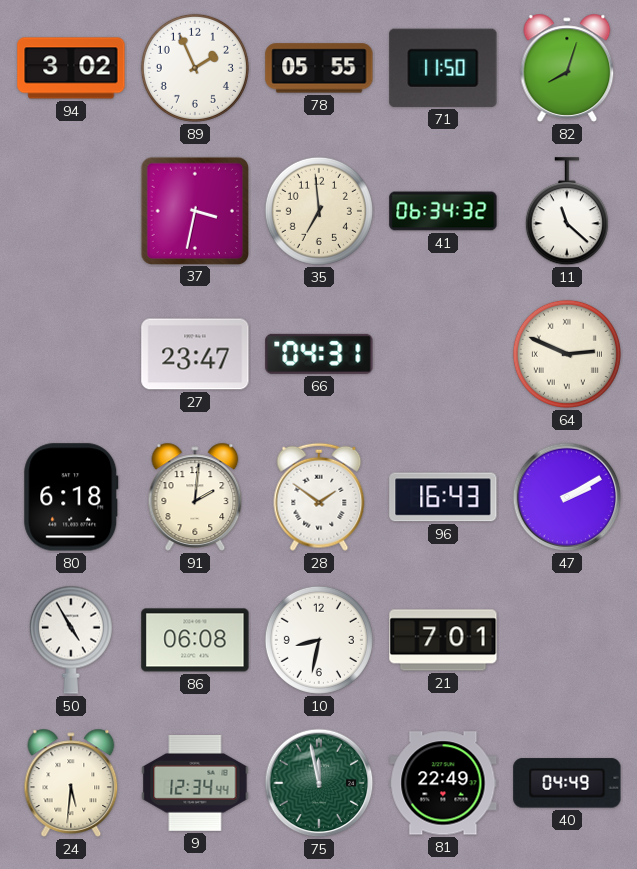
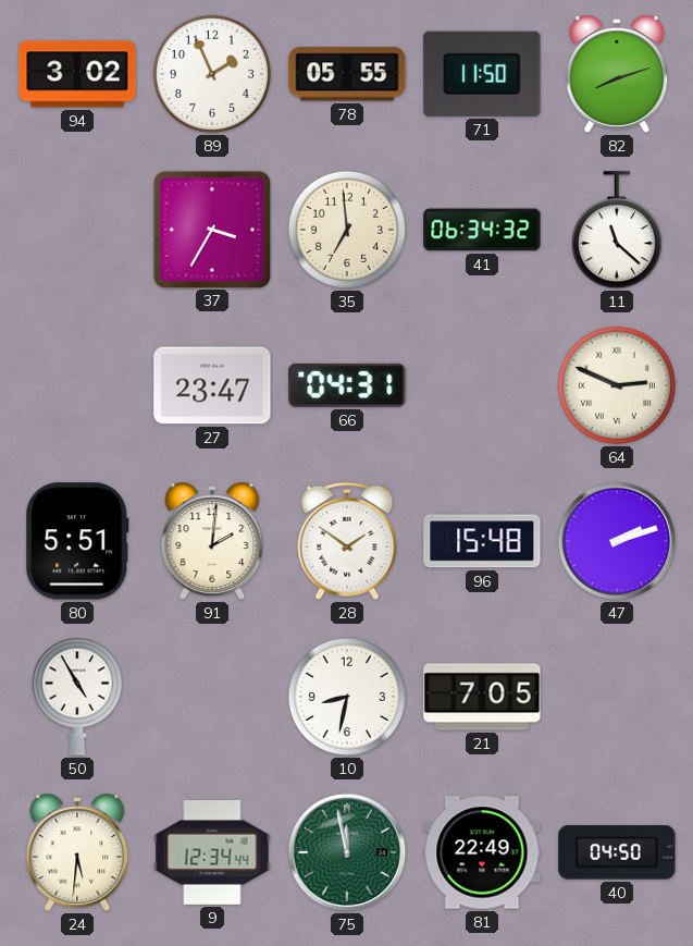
82: 8:03 -> 8:12
37: 3:32 -> 3:35
80: 6:18 -> 5:51
96: 16:43 -> 15:48
47: 2:10 -> 2:12
86: 06:08 -> none
21: 7:01 -> 7:05
40: 04:49 -> 04:50
